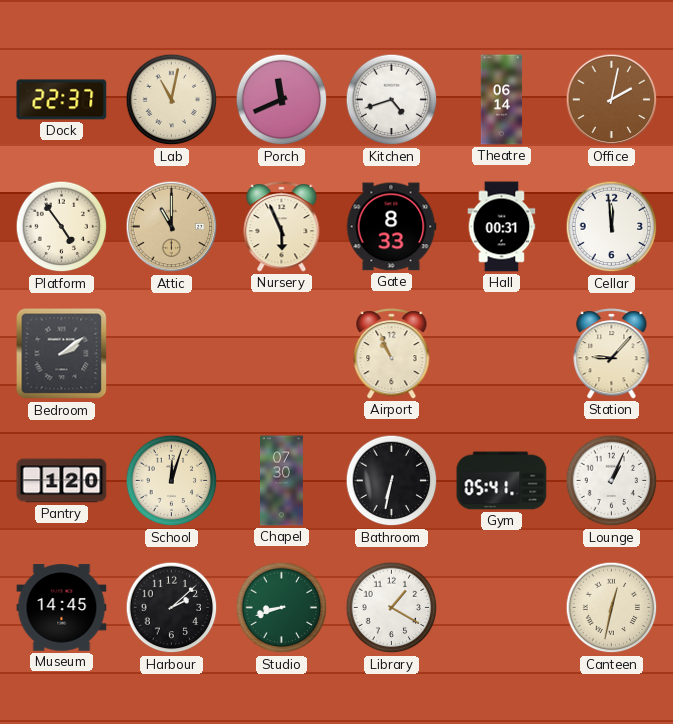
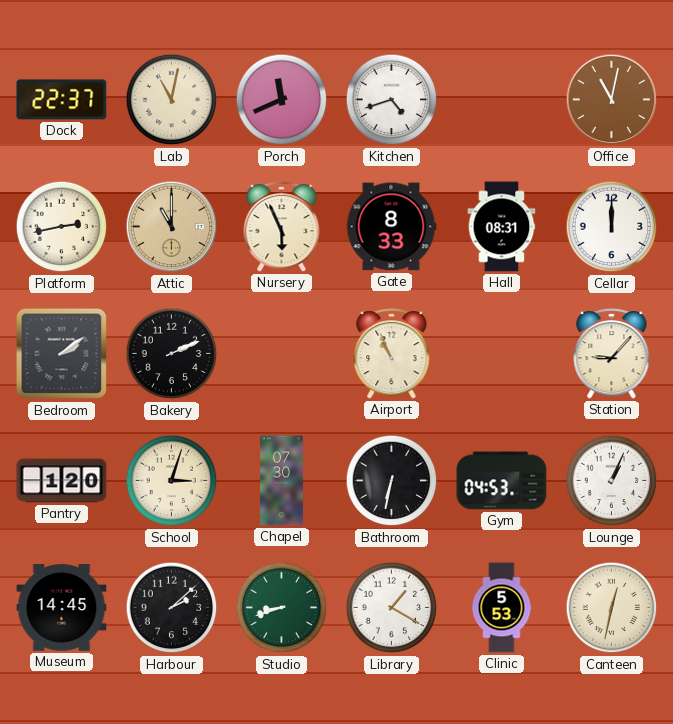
Theatre: 06:14 -> none
Office: 2:02 -> 11:02
Platform: 4:54 -> 2:43
Hall: 00:31 -> 08:31
Cellar: 11:59 -> 12:00
Bakery: none -> 2:11
School: 12:03 -> 3:03
Gym: 05:41 -> 04:53
Clinic: none -> 5:53
